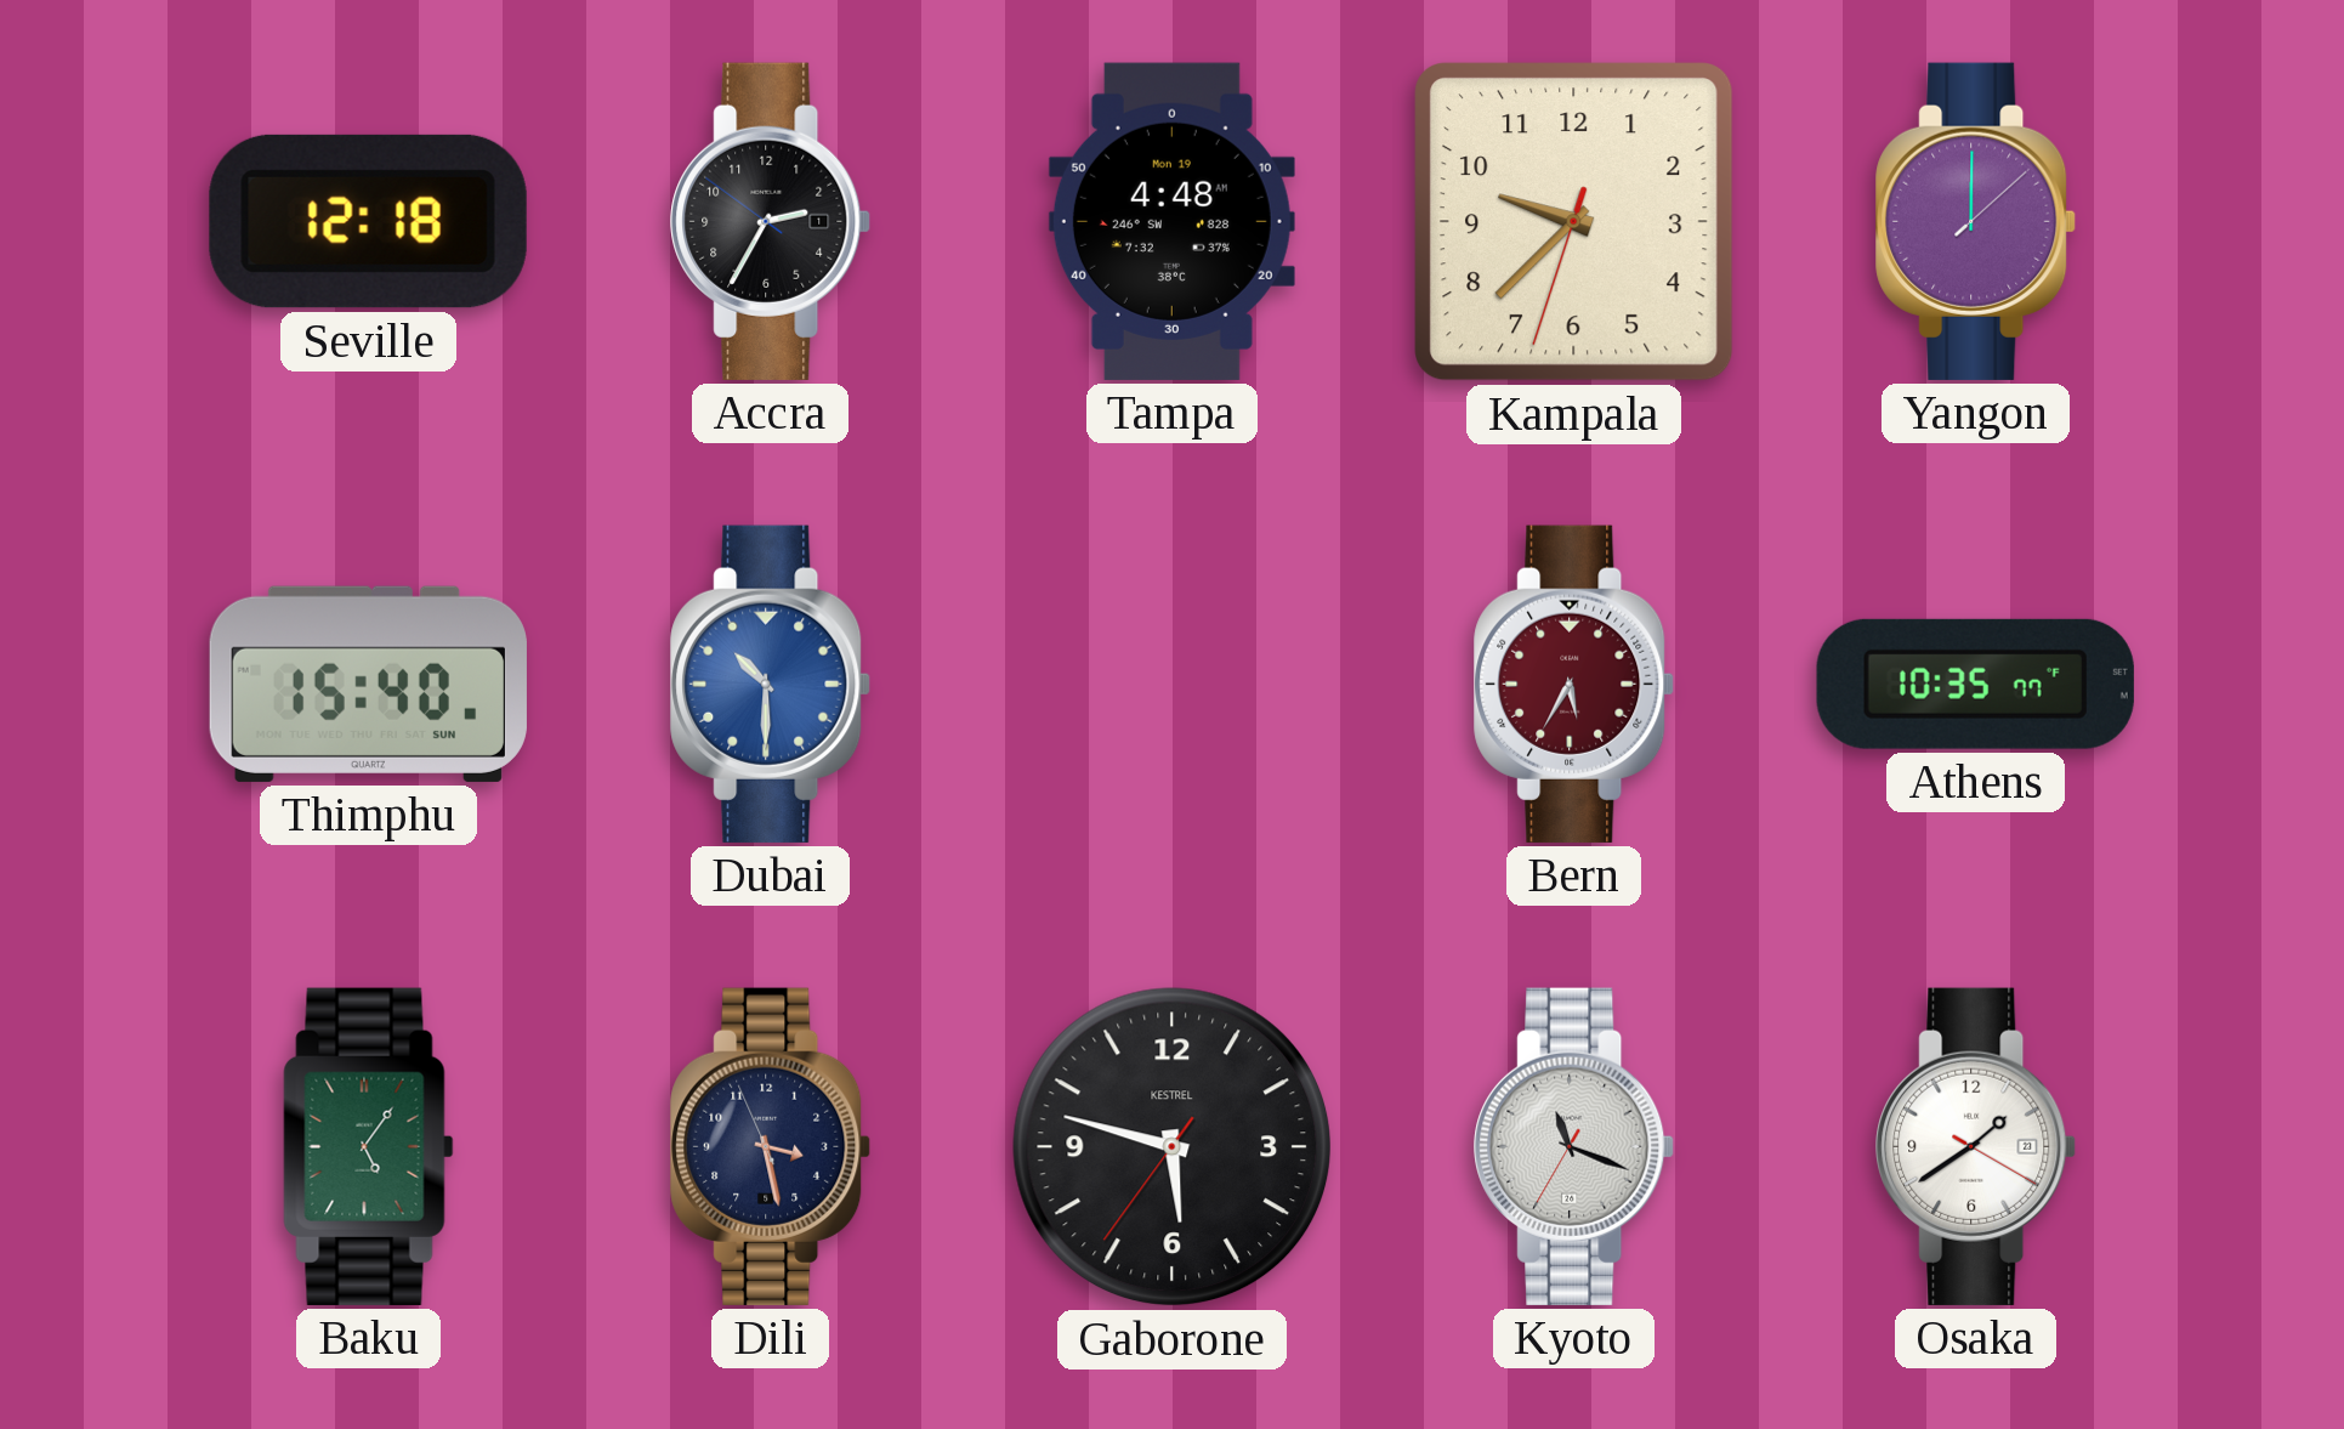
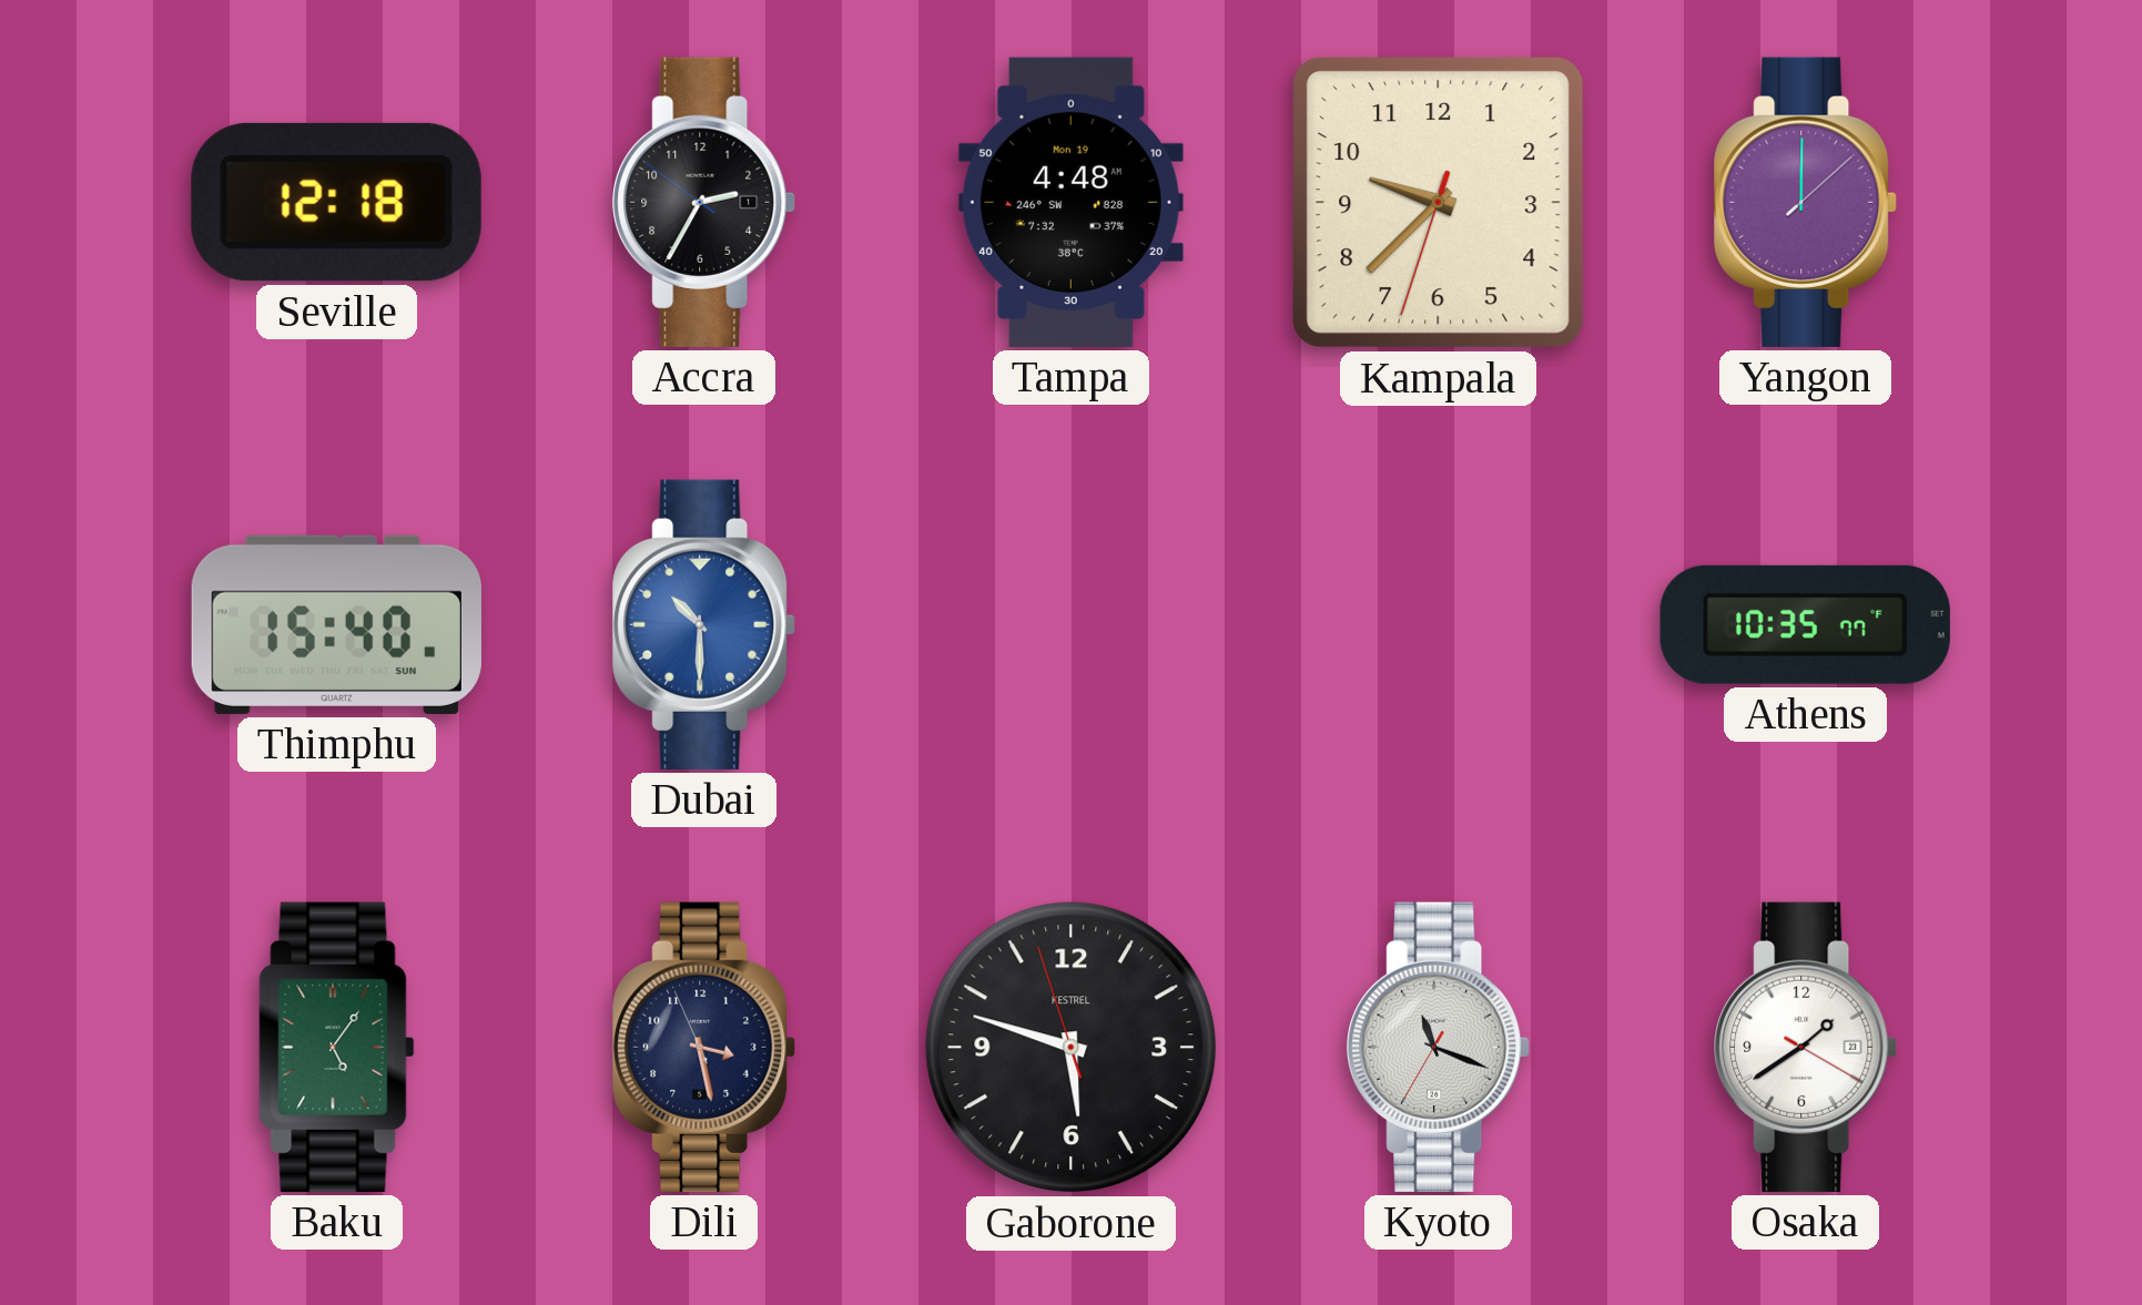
Bern: 5:35 -> none
Gaborone: 5:47:36 -> 5:47:57
